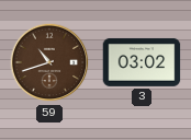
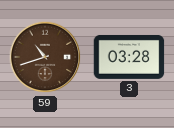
3: 03:02 -> 03:28
